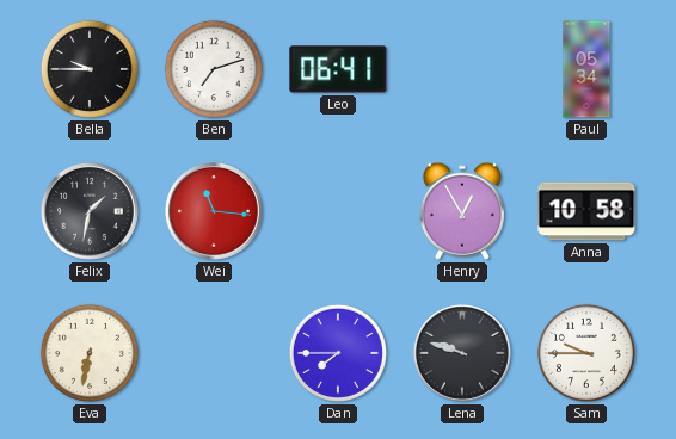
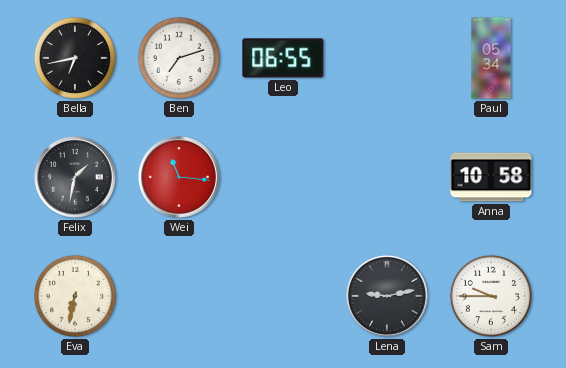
Bella: 9:45 -> 6:43
Leo: 06:41 -> 06:55
Henry: 12:55 -> none
Dan: 7:45 -> none
Lena: 9:48 -> 9:13
